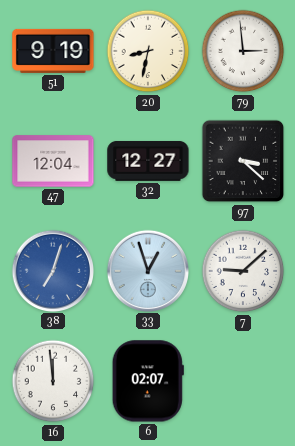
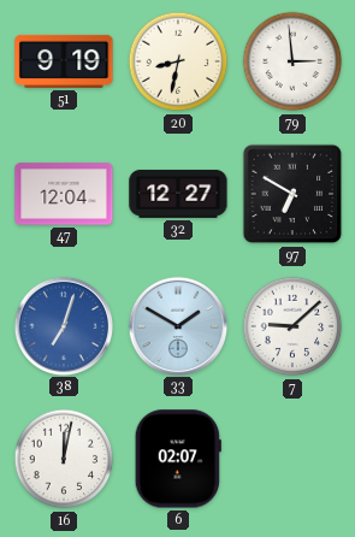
97: 3:22 -> 6:50
33: 12:57 -> 1:50
16: 11:59 -> 12:02
